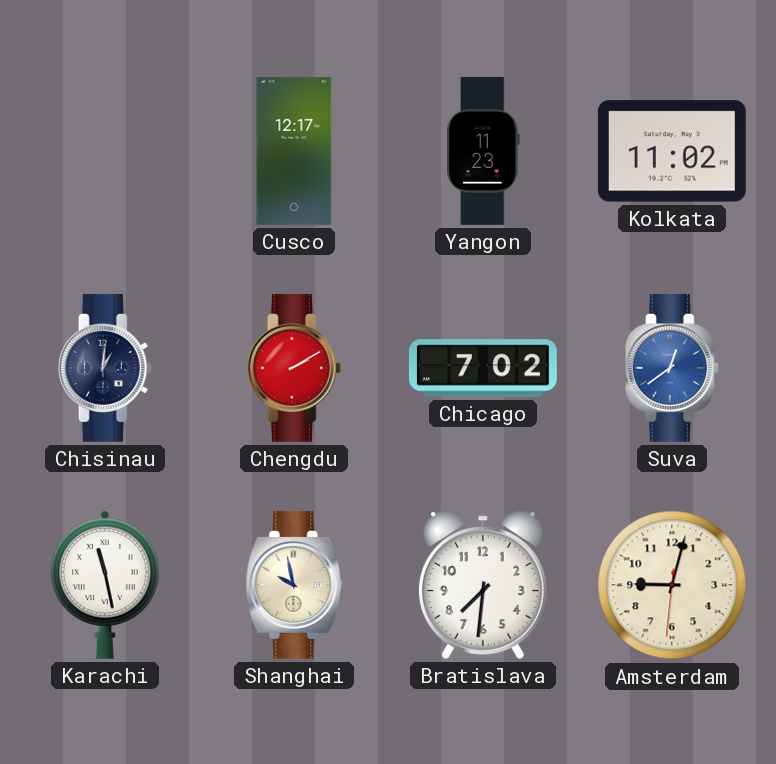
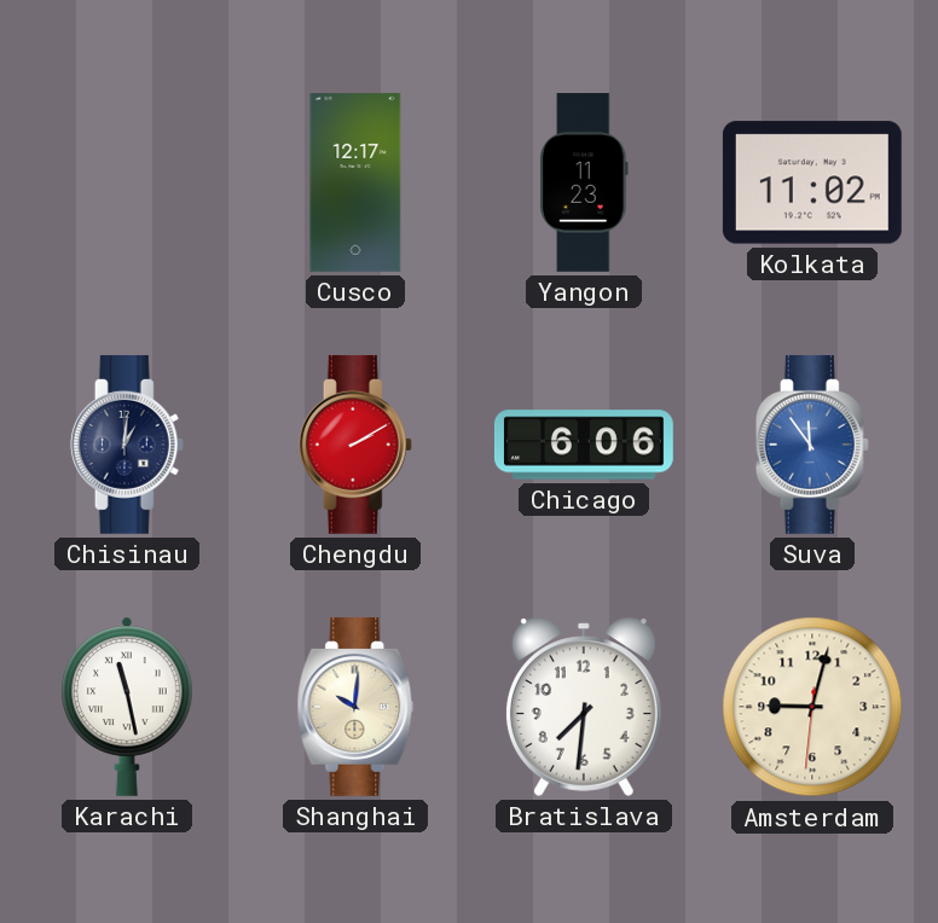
Chicago: 7:02 -> 6:06
Suva: 12:39 -> 11:54
Shanghai: 9:58 -> 10:01
